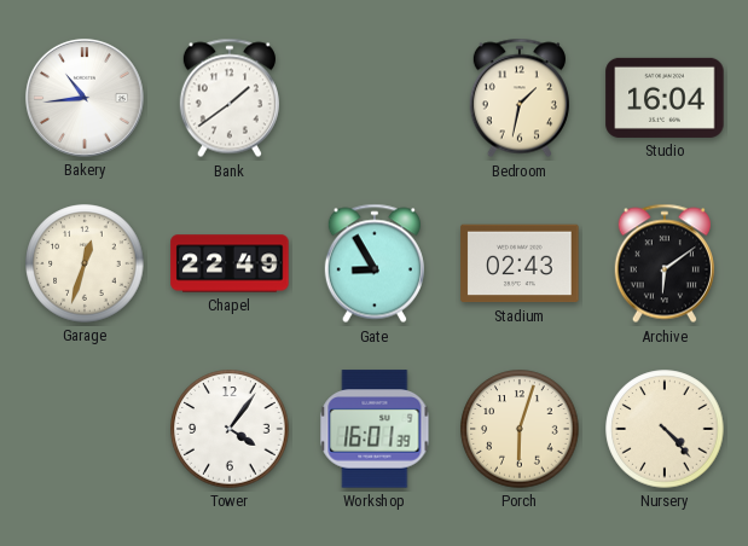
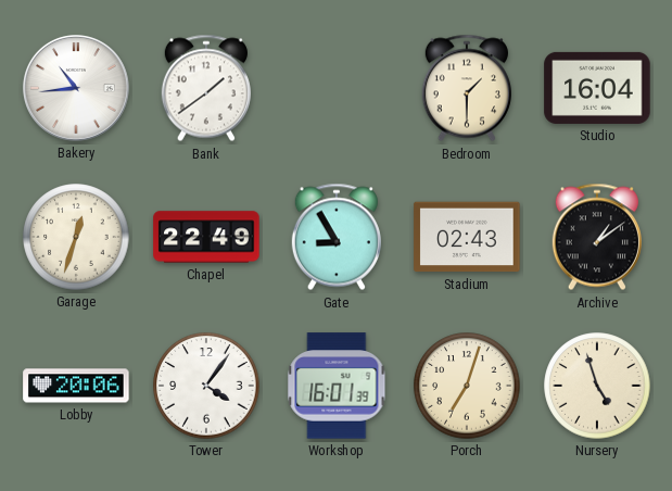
Bedroom: 1:32 -> 1:30
Archive: 6:09 -> 1:09
Lobby: none -> 20:06
Porch: 6:03 -> 7:03
Nursery: 4:23 -> 4:57
